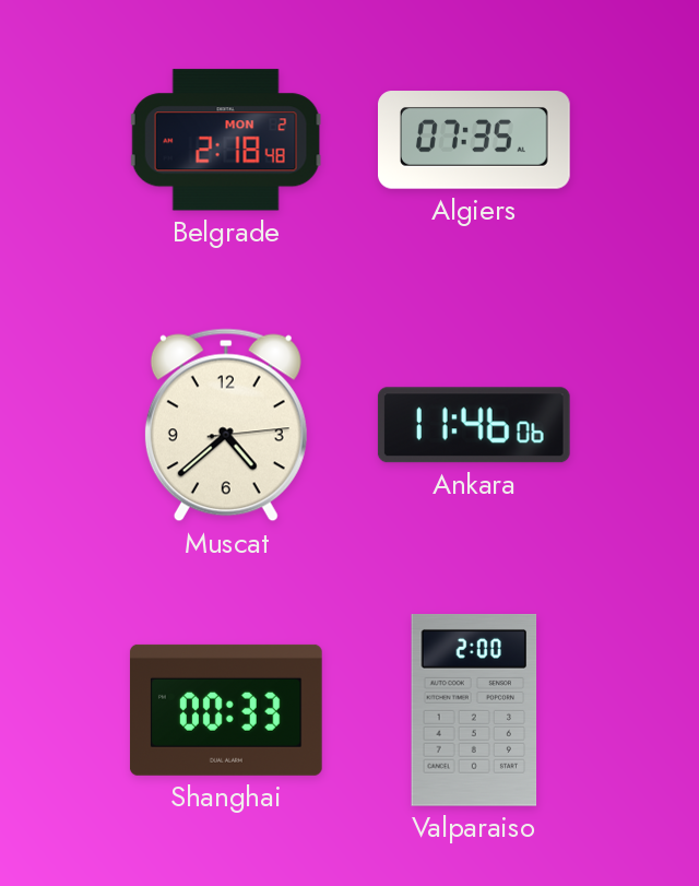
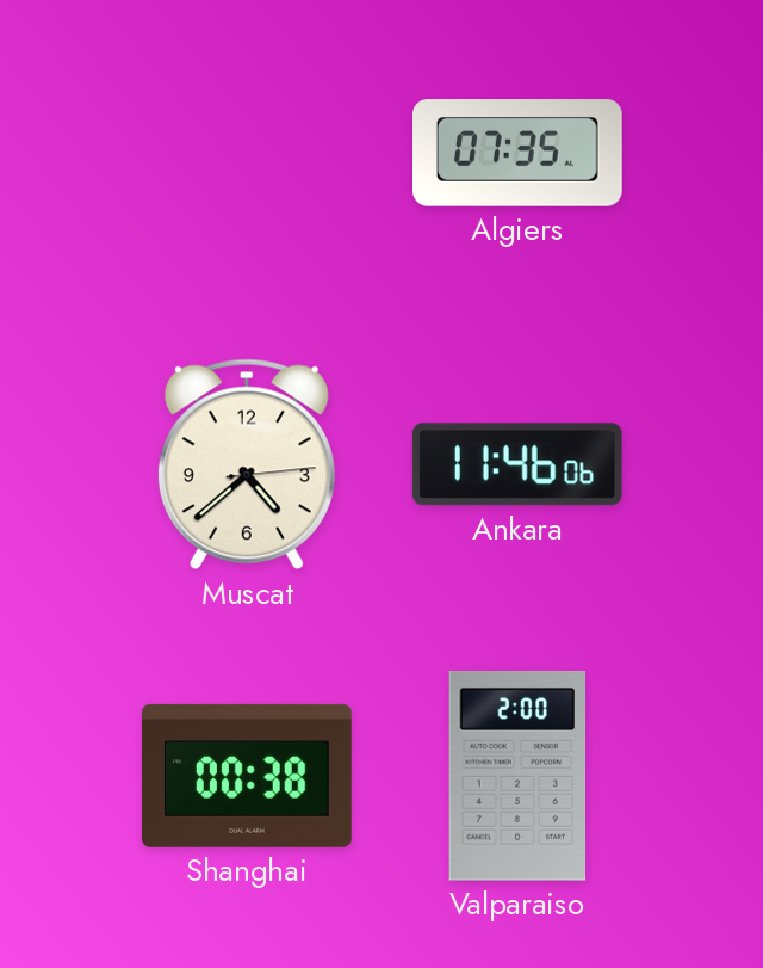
Belgrade: 2:18 -> none
Shanghai: 00:33 -> 00:38
